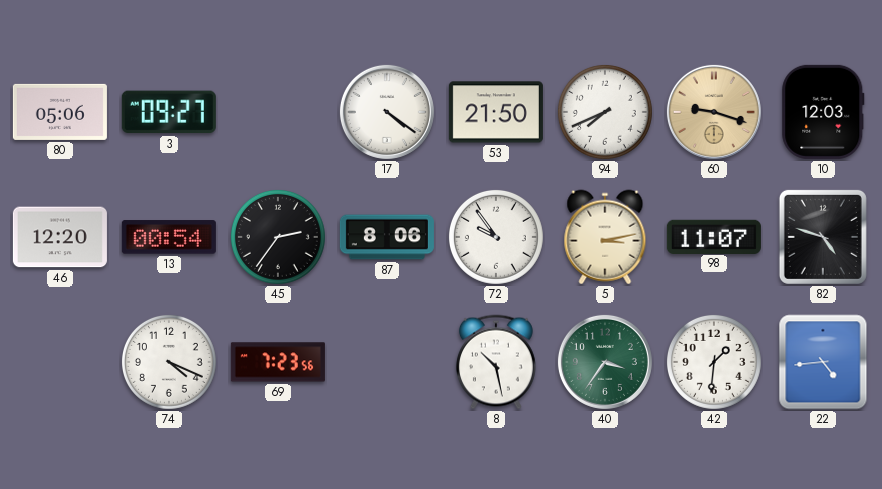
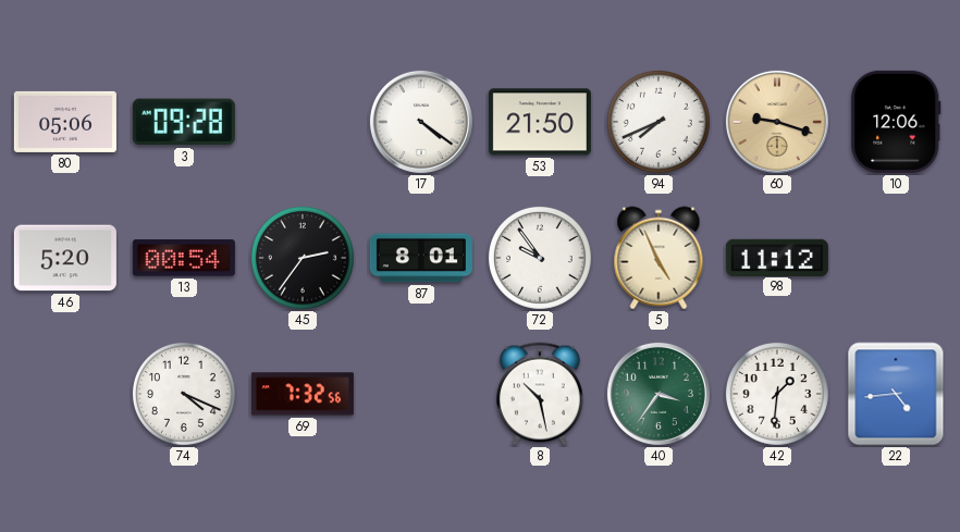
3: 09:27 -> 09:28
10: 12:03 -> 12:06
46: 12:20 -> 5:20
87: 8:06 -> 8:01
5: 3:13 -> 4:56
98: 11:07 -> 11:12
82: 4:48 -> none
69: 7:23 -> 7:32
